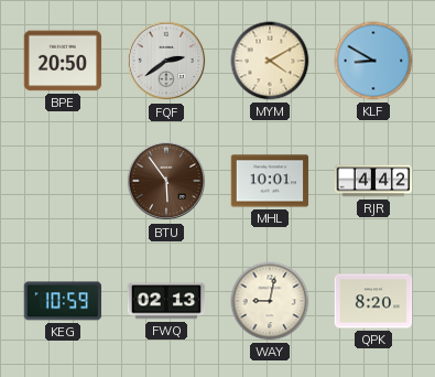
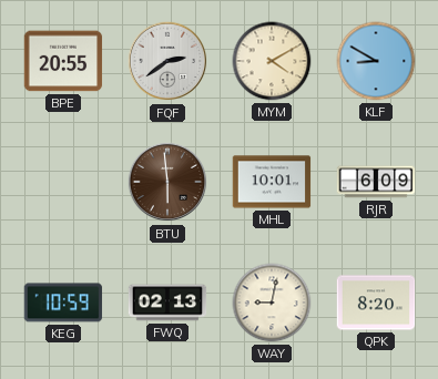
BPE: 20:50 -> 20:55
BTU: 5:54 -> 5:59
RJR: 4:42 -> 6:09
